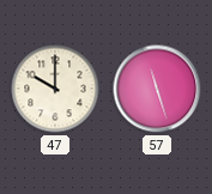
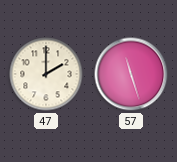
47: 10:00 -> 2:00
